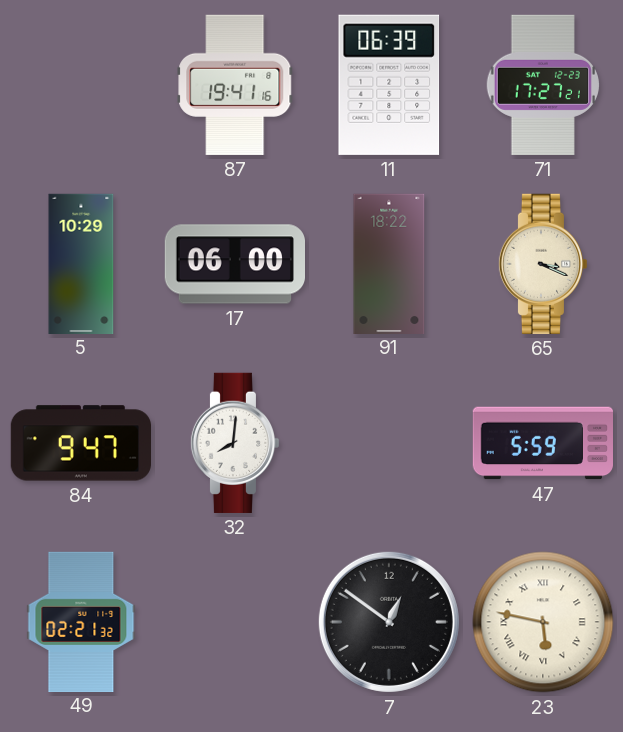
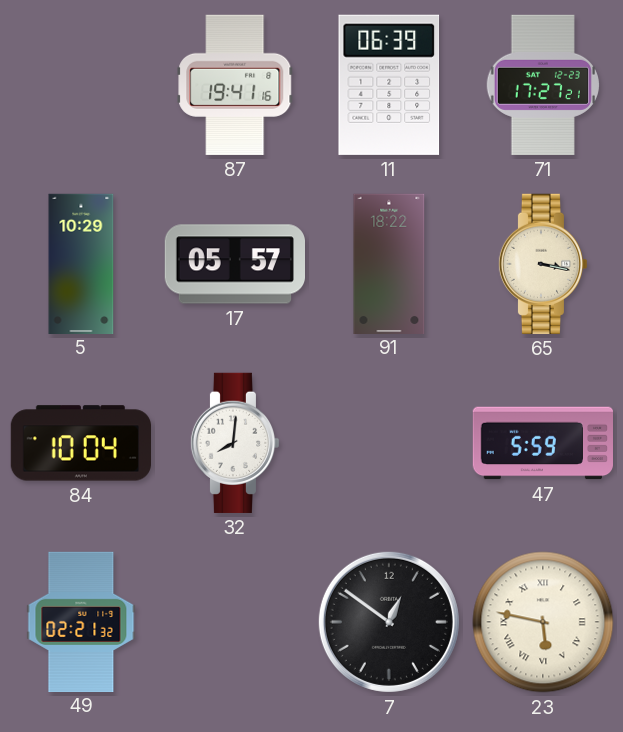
17: 06:00 -> 05:57
65: 3:19 -> 3:17
84: 9:47 -> 10:04
